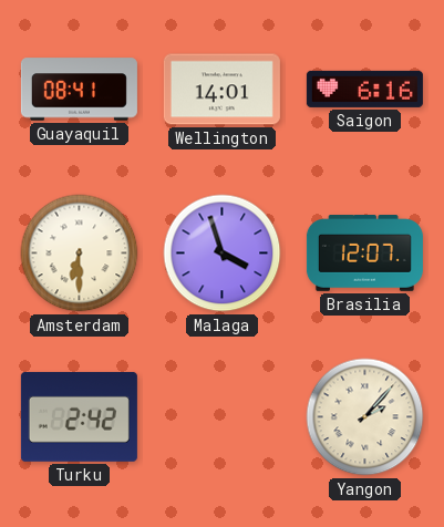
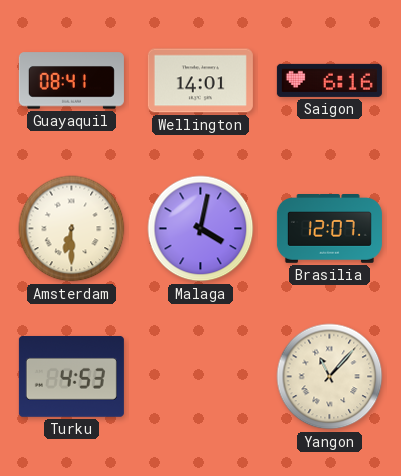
Malaga: 3:57 -> 4:02
Turku: 2:42 -> 4:53
Yangon: 2:07 -> 11:07
